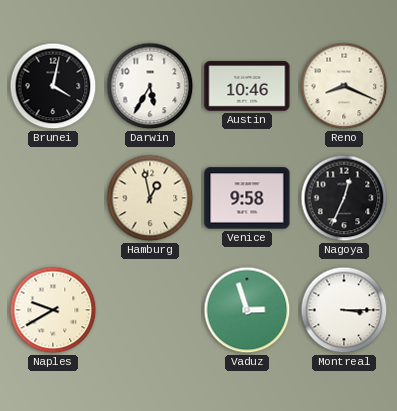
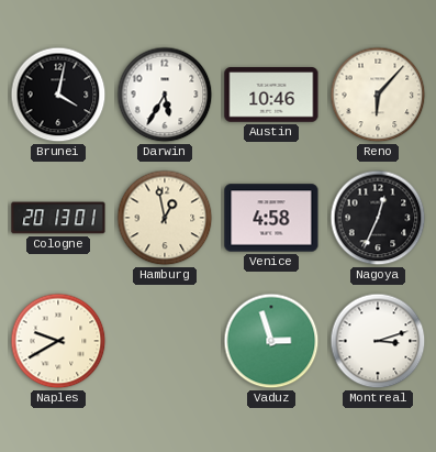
Reno: 8:19 -> 6:07
Cologne: none -> 20:13
Venice: 9:58 -> 4:58
Montreal: 3:15 -> 3:12
